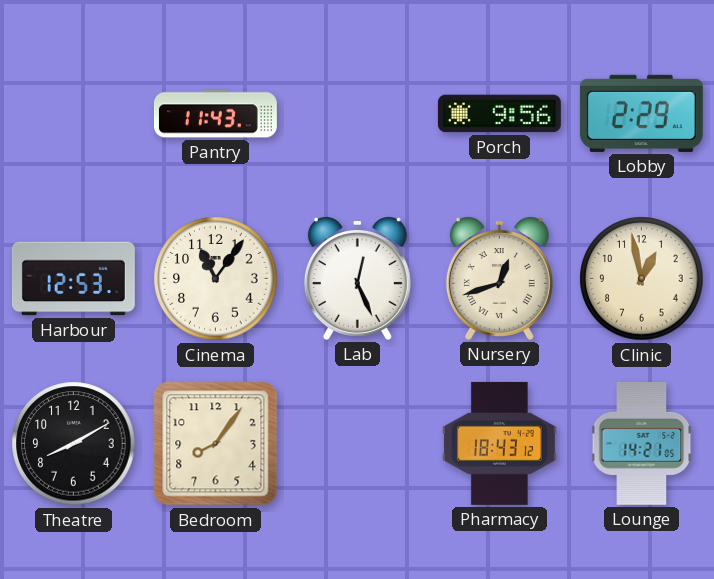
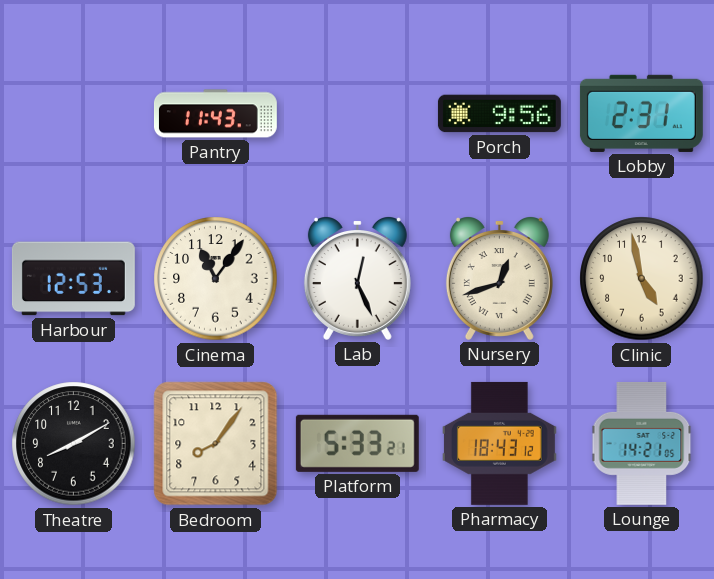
Lobby: 2:29 -> 2:31
Clinic: 12:58 -> 4:58
Platform: none -> 5:33
